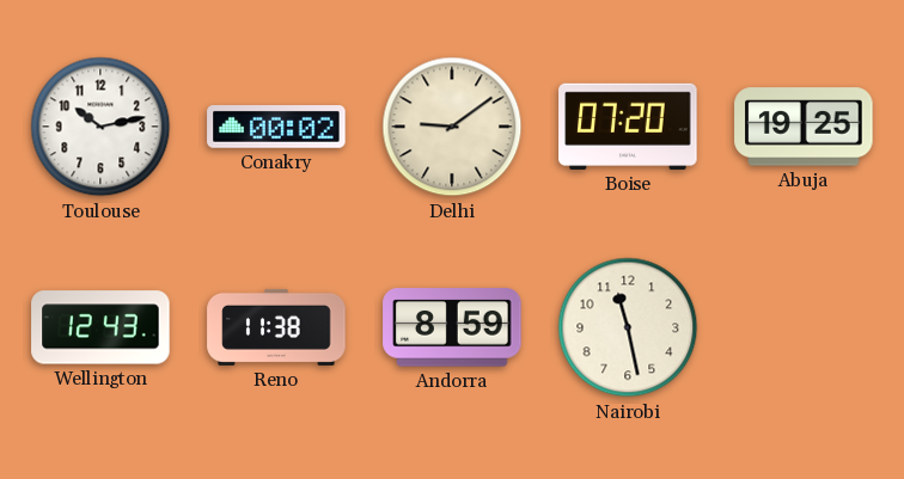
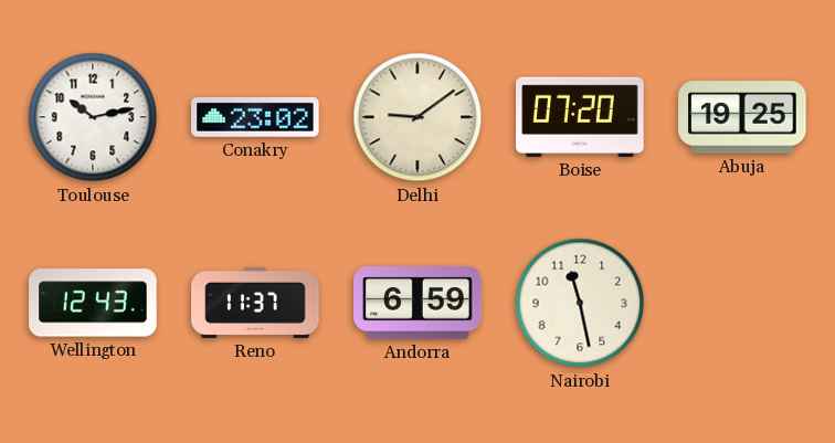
Conakry: 00:02 -> 23:02
Reno: 11:38 -> 11:37
Andorra: 8:59 -> 6:59
